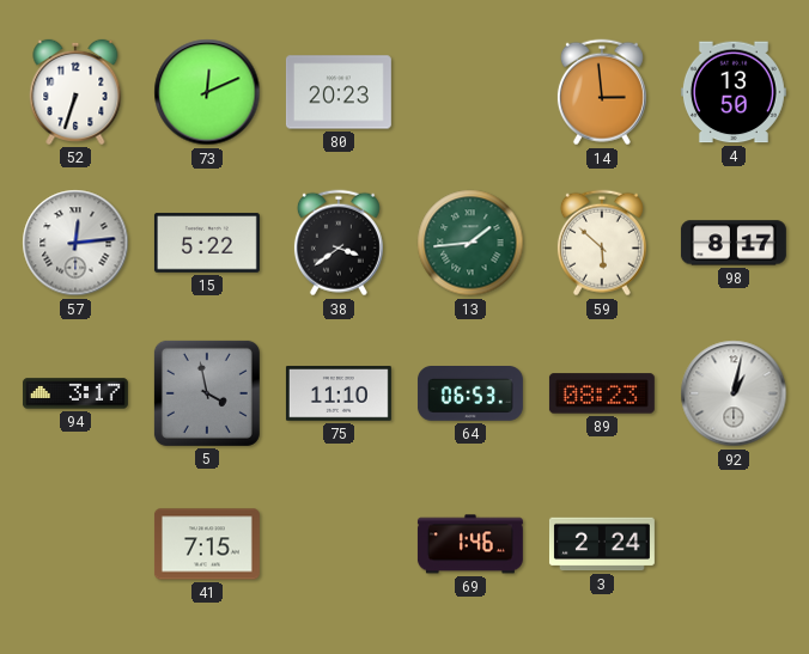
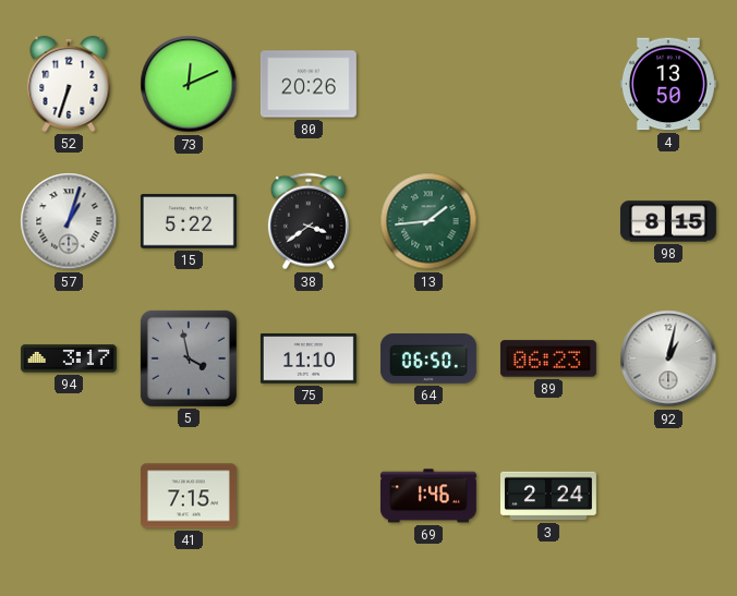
80: 20:23 -> 20:26
14: 2:59 -> none
57: 12:14 -> 1:03
59: 5:52 -> none
98: 8:17 -> 8:15
64: 06:53 -> 06:50
89: 08:23 -> 06:23
